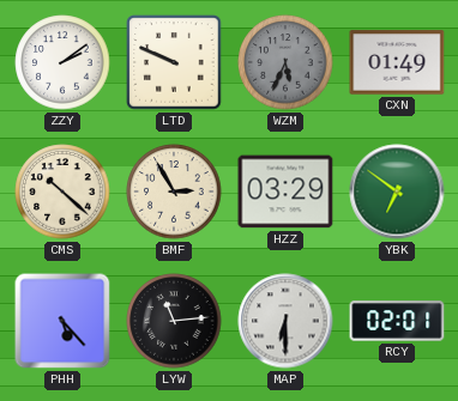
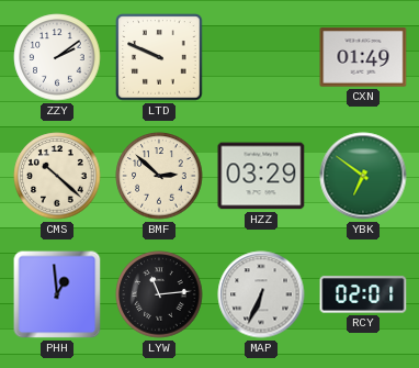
WZM: 5:34 -> none
BMF: 2:55 -> 2:52
PHH: 5:23 -> 12:59
MAP: 6:30 -> 6:34
